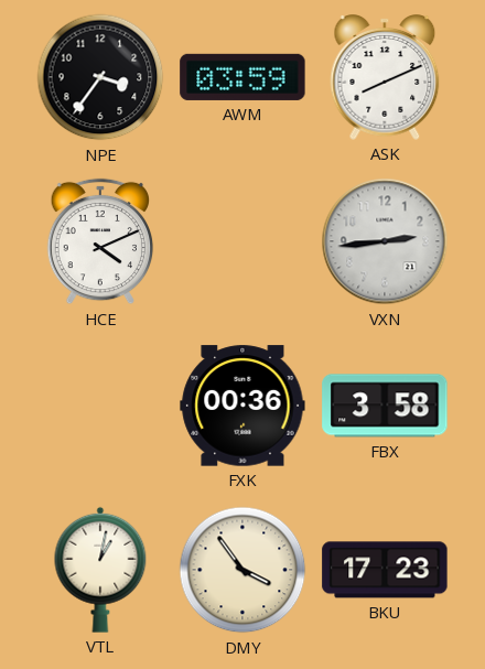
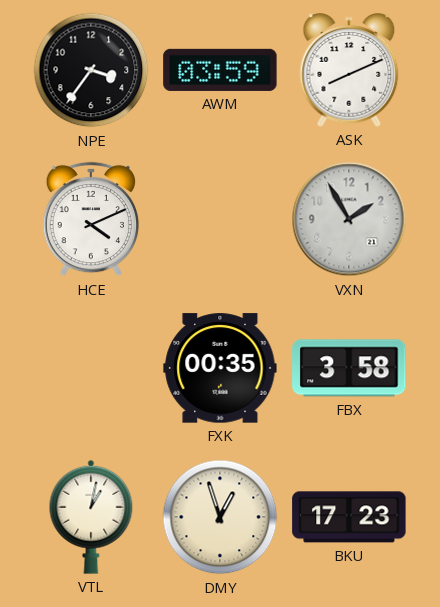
VXN: 2:44 -> 1:55
FXK: 00:36 -> 00:35
DMY: 3:54 -> 12:57
